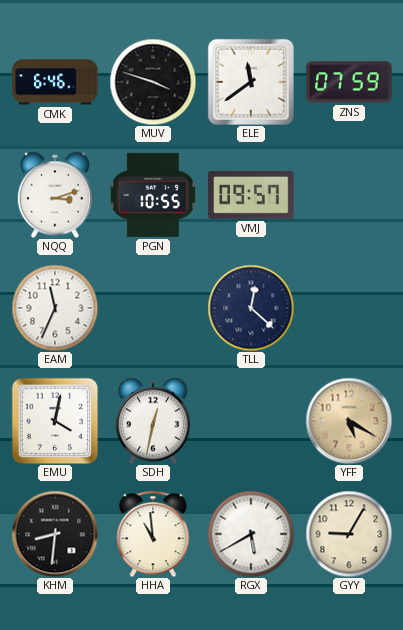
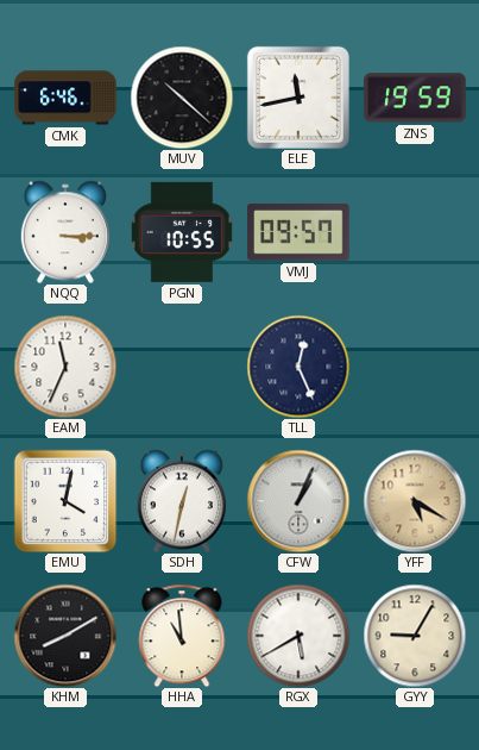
MUV: 3:48 -> 10:22
ELE: 11:39 -> 11:43
ZNS: 07:59 -> 19:59
NQQ: 3:12 -> 3:15
TLL: 12:22 -> 12:26
CFW: none -> 1:04
KHM: 8:31 -> 8:10
